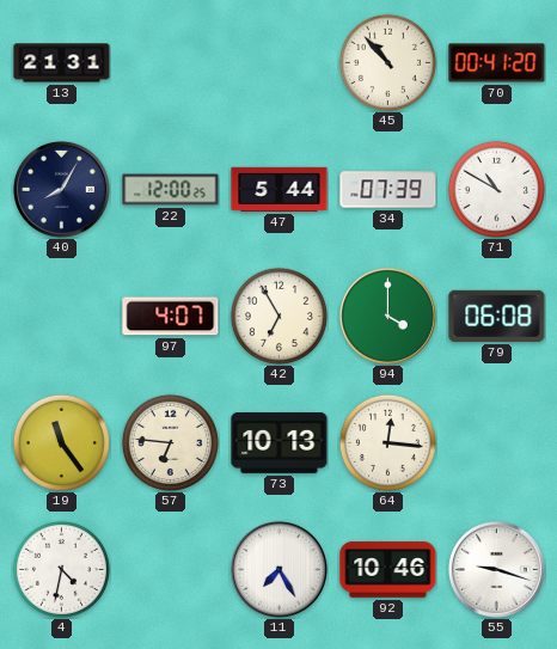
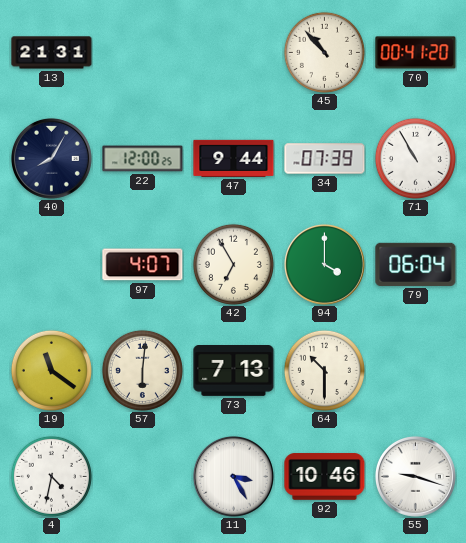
47: 5:44 -> 9:44
71: 10:50 -> 10:55
79: 06:08 -> 06:04
19: 11:24 -> 11:21
57: 6:46 -> 6:01
73: 10:13 -> 7:13
64: 12:16 -> 10:30
11: 7:25 -> 3:25
